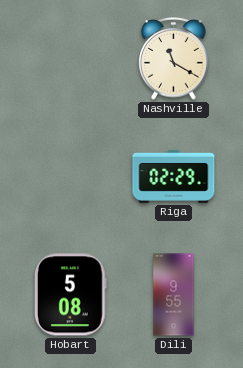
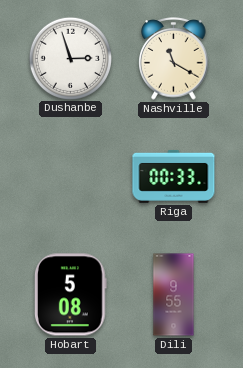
Dushanbe: none -> 2:57
Riga: 02:29 -> 00:33
